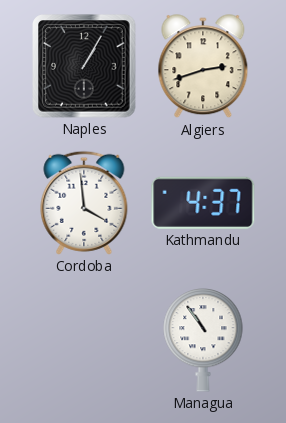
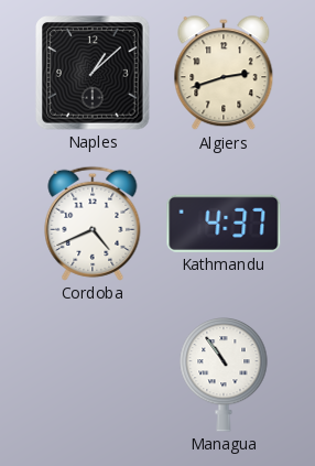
Naples: 1:05 -> 1:08
Cordoba: 3:59 -> 4:41
